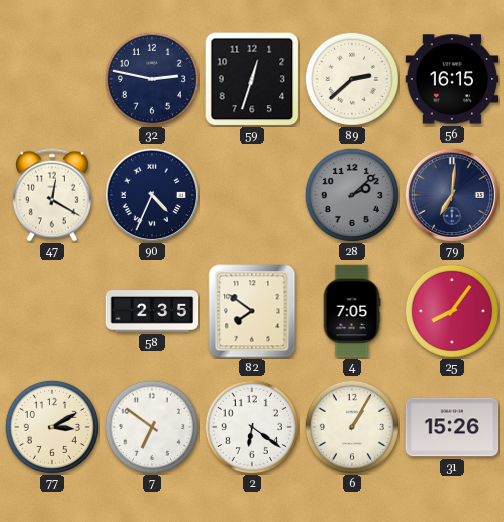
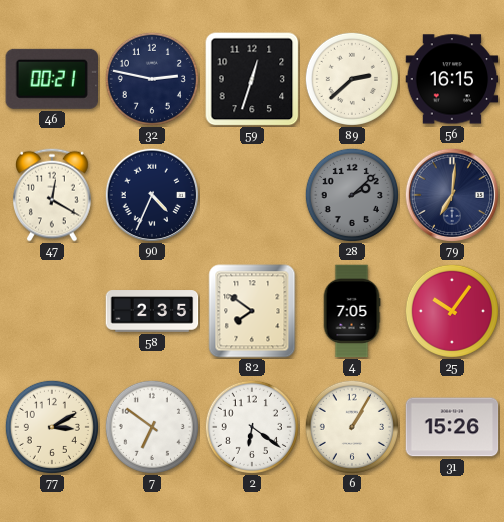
46: none -> 00:21
25: 8:06 -> 10:06
